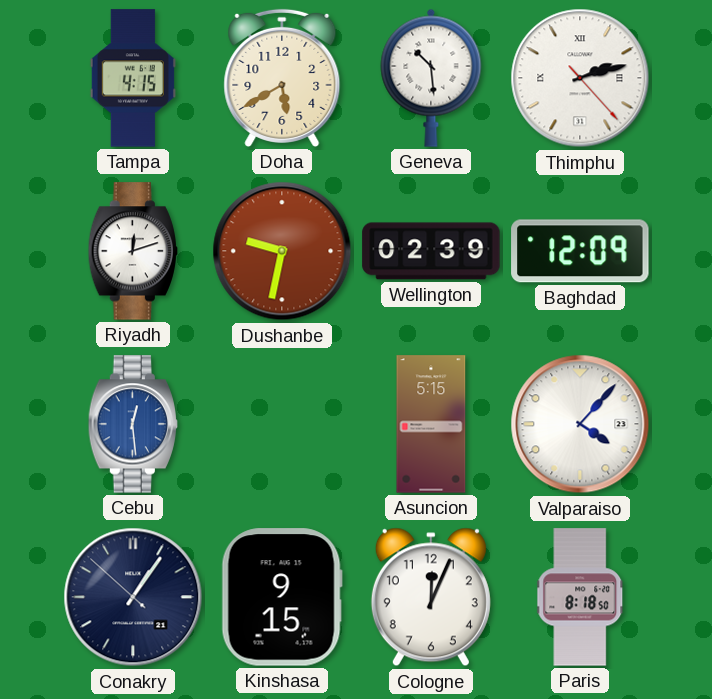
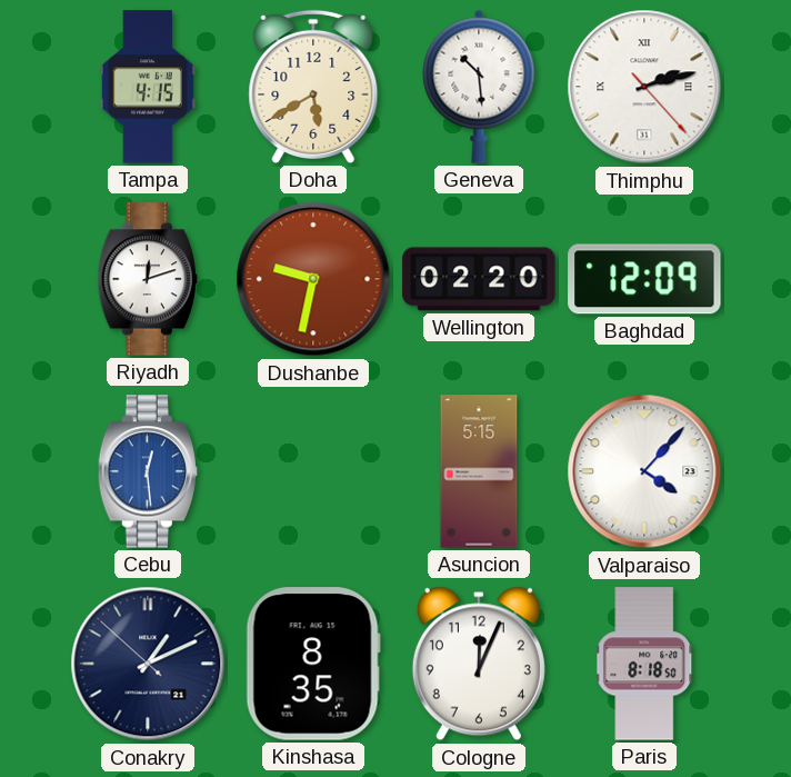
Wellington: 02:39 -> 02:20
Conakry: 1:05 -> 1:10
Kinshasa: 9:15 -> 8:35
